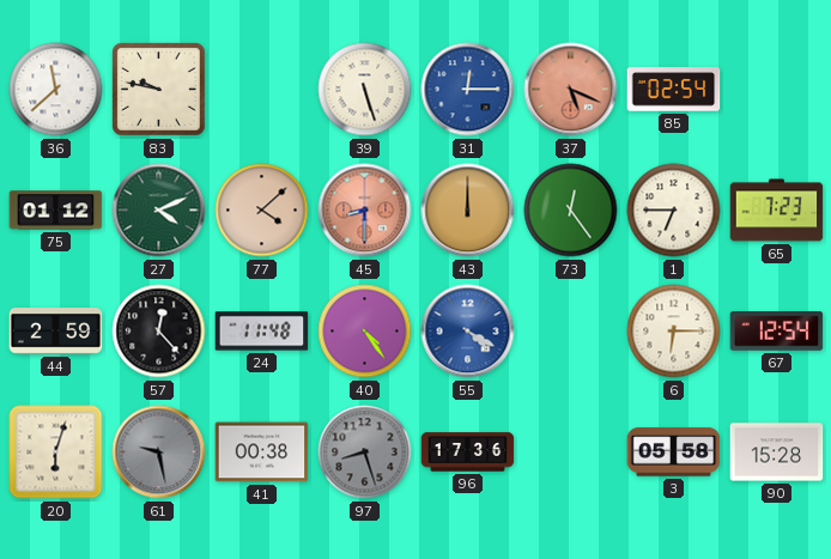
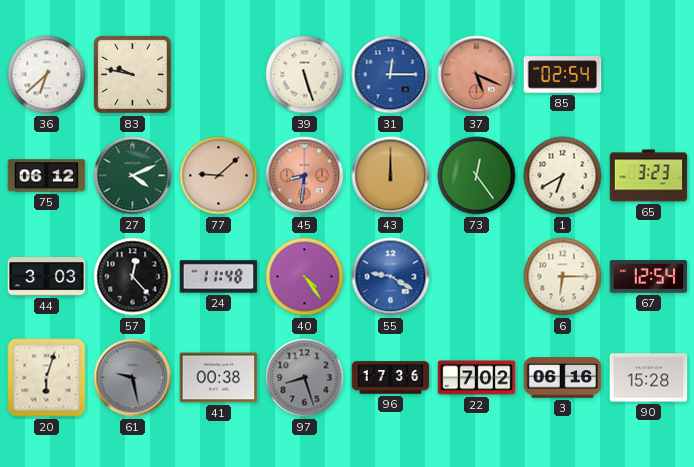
36: 11:38 -> 6:38
75: 01:12 -> 06:12
77: 4:08 -> 9:08
45: 8:30 -> 8:31
1: 6:45 -> 6:40
65: 7:23 -> 3:23
44: 2:59 -> 3:03
55: 4:20 -> 9:20
22: none -> 7:02
3: 05:58 -> 06:16
